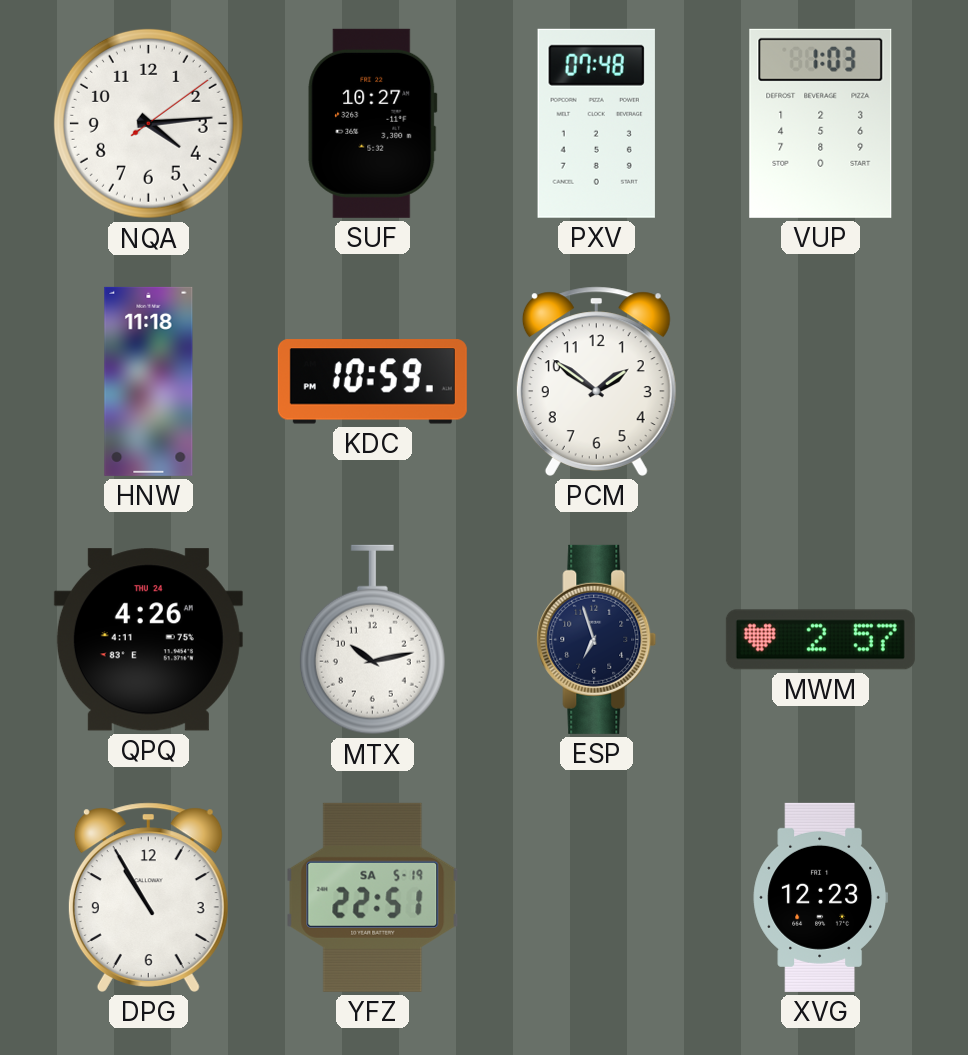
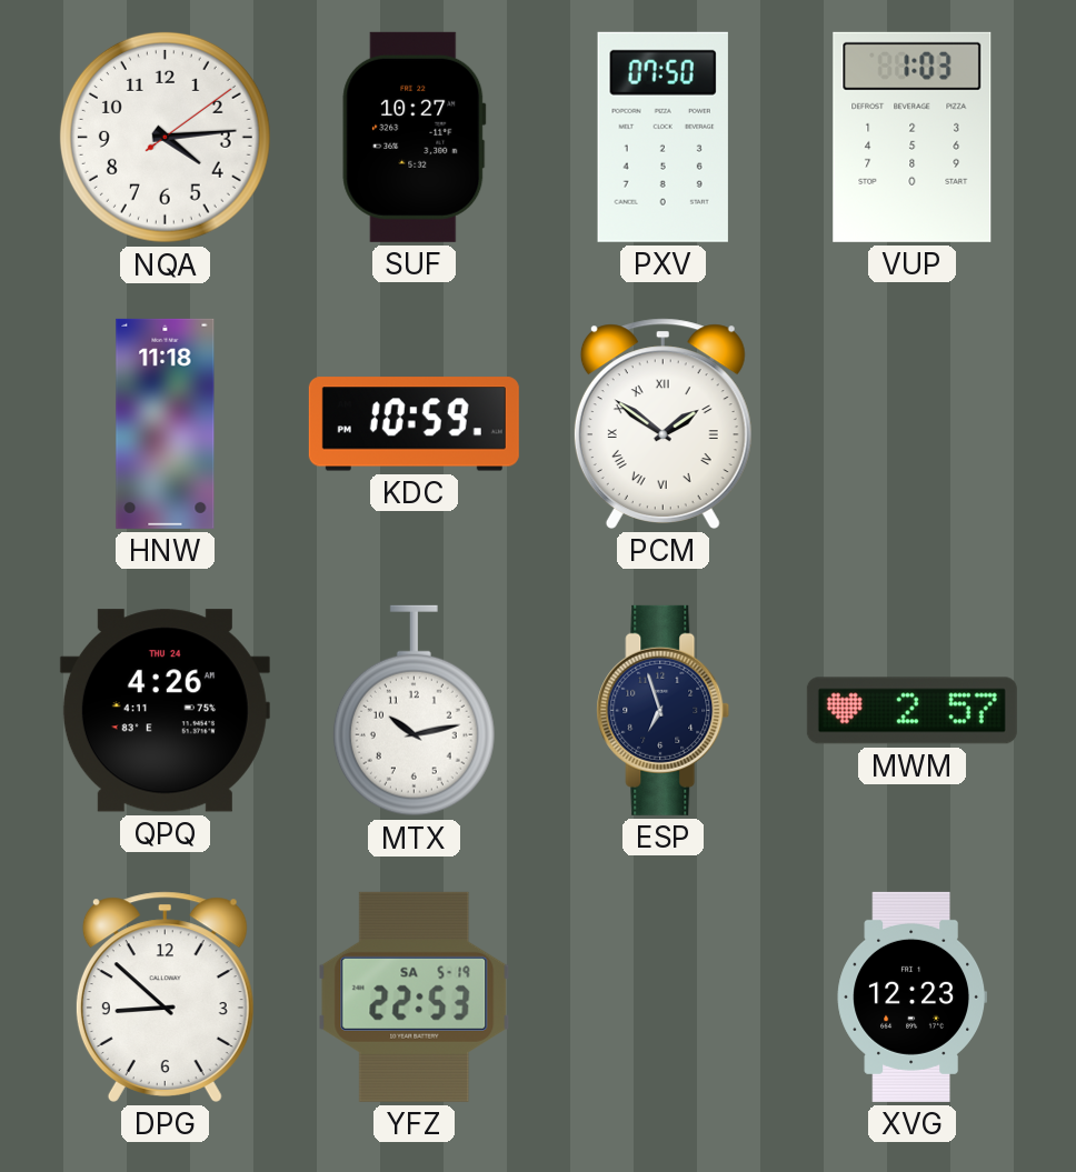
PXV: 07:48 -> 07:50
PCM numerals: Arabic -> Roman
DPG: 10:55 -> 8:52
YFZ: 22:51 -> 22:53
